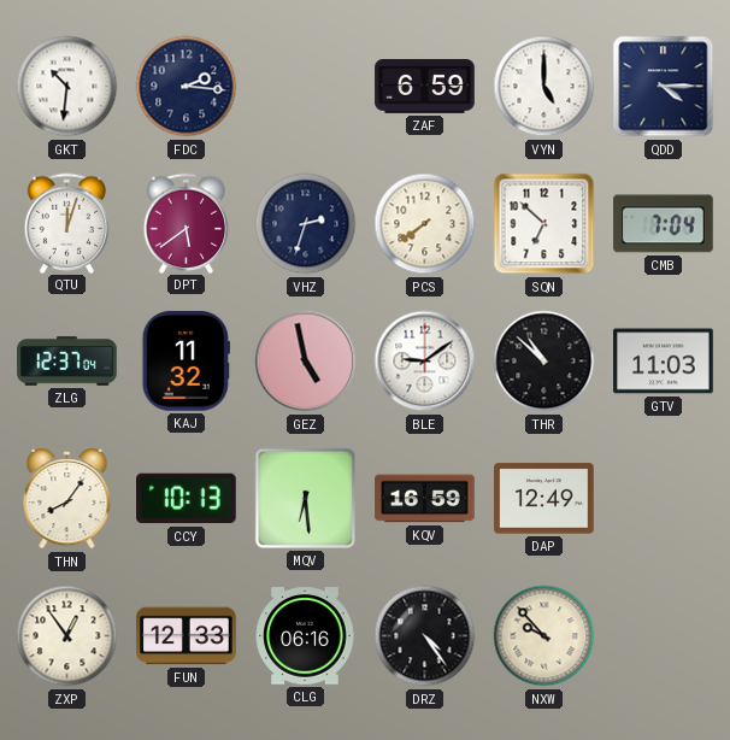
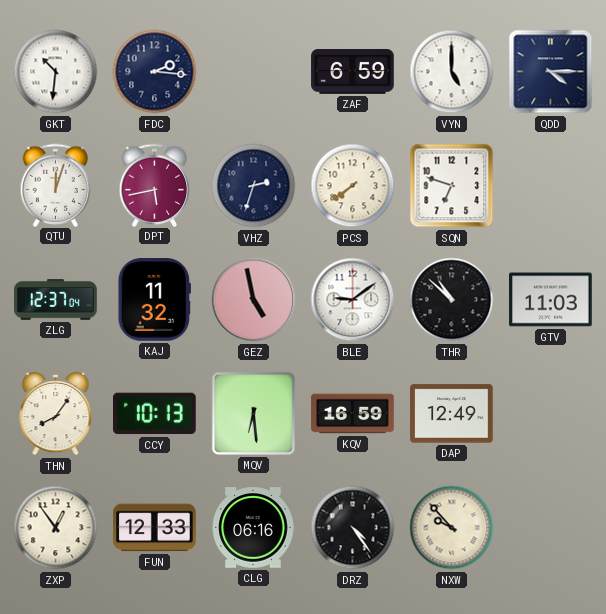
DPT: 5:39 -> 5:43
SQN: 6:52 -> 6:48
CMB: 7:04 -> none
